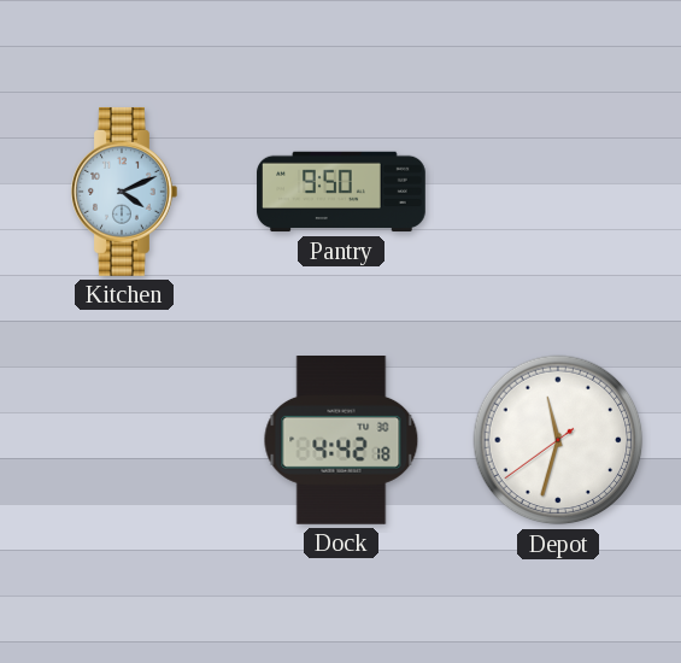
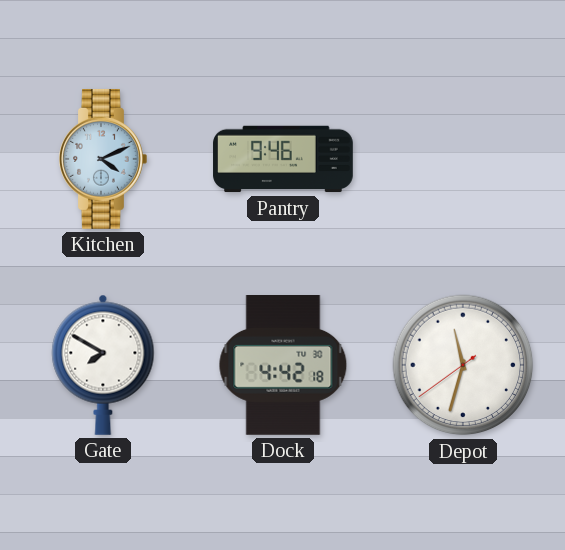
Pantry: 9:50 -> 9:46
Gate: none -> 7:50
